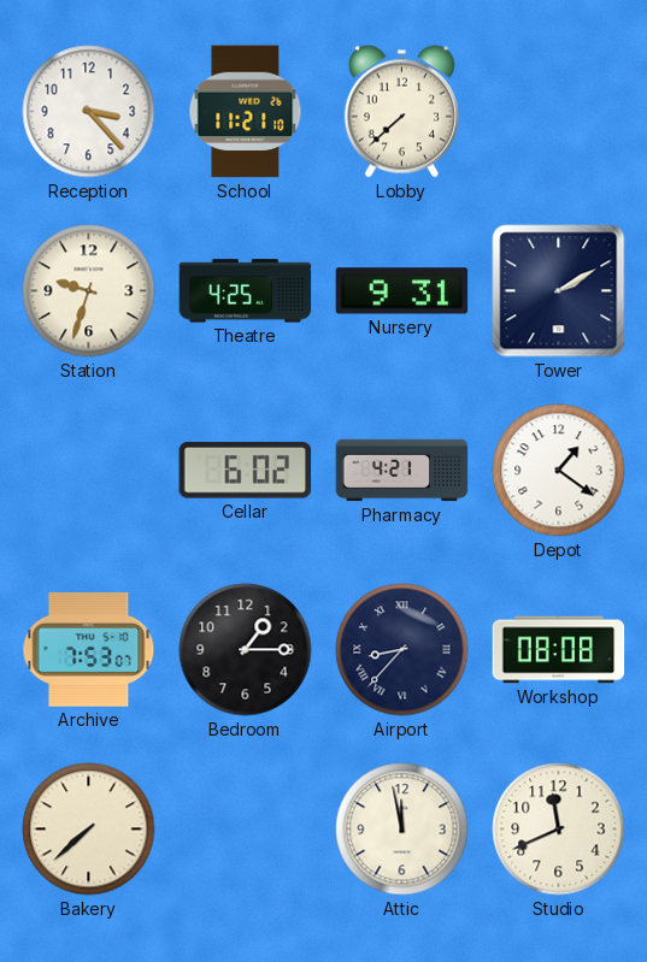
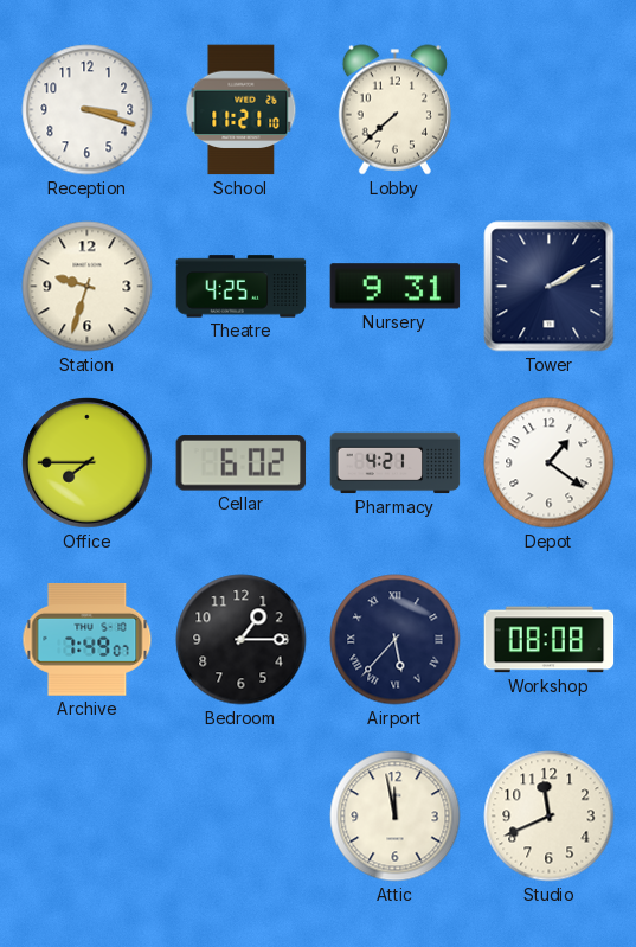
Reception: 3:23 -> 3:18
Office: none -> 7:45
Archive: 7:53 -> 7:49
Airport: 8:37 -> 5:37
Bakery: 7:38 -> none
